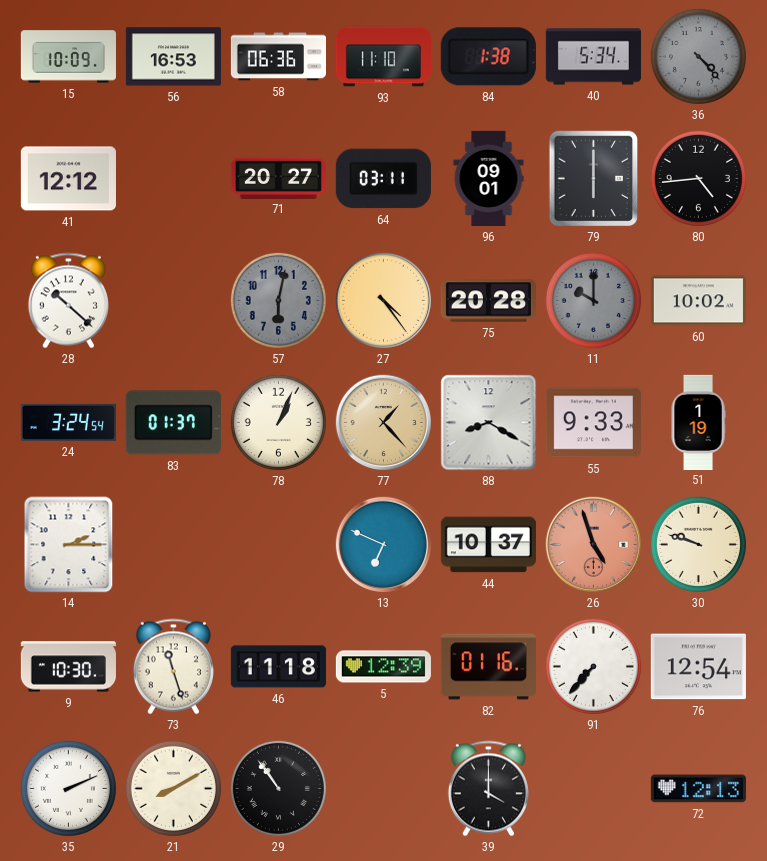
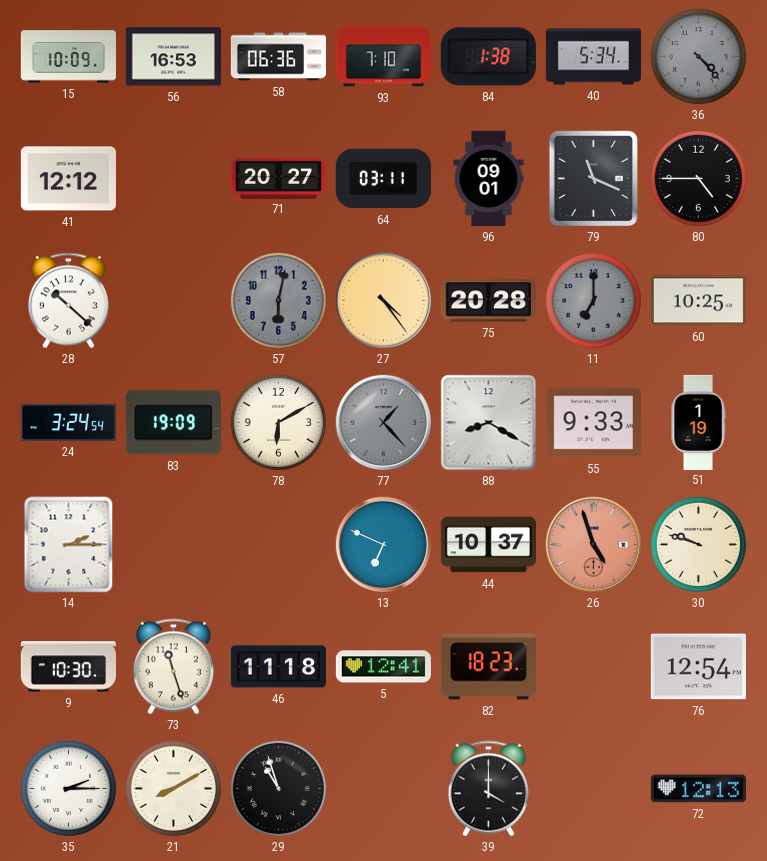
93: 11:10 -> 7:10
79: 6:00 -> 11:19
80: 4:44 -> 4:45
11: 10:00 -> 7:00
60: 10:02 -> 10:25
83: 01:37 -> 19:09
78: 1:04 -> 6:10
77 dial: champagne -> grey
5: 12:39 -> 12:41
82: 01:16 -> 18:23
91: 7:37 -> none
35: 2:11 -> 2:15
29: 10:54 -> 10:57
